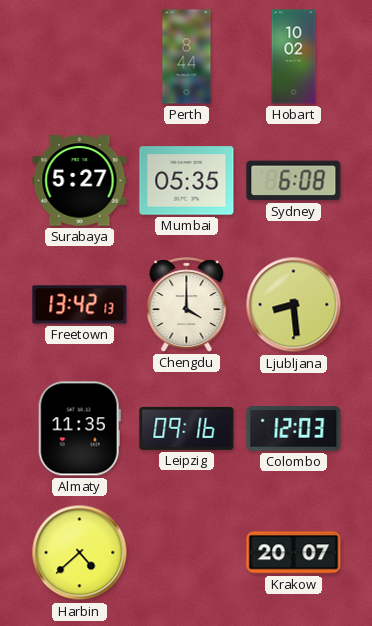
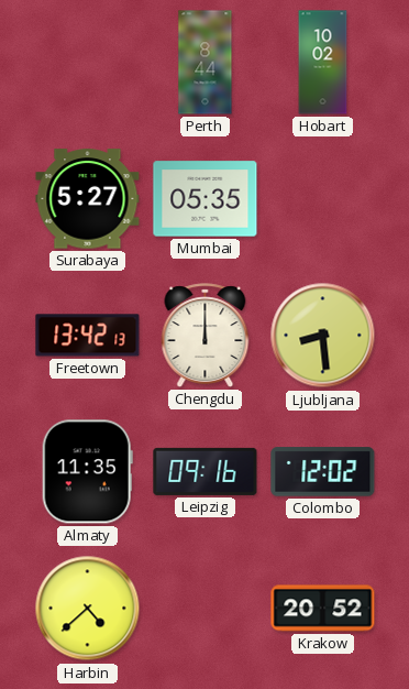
Sydney: 6:08 -> none
Chengdu: 4:00 -> 12:00
Colombo: 12:03 -> 12:02
Krakow: 20:07 -> 20:52
